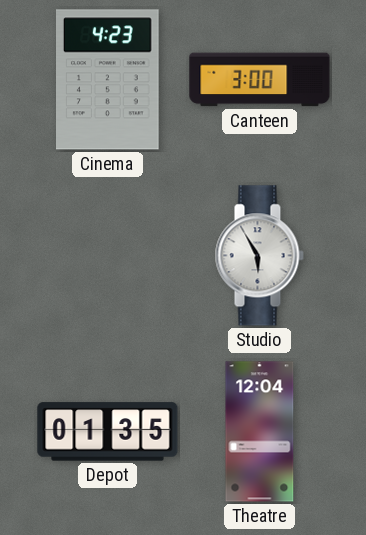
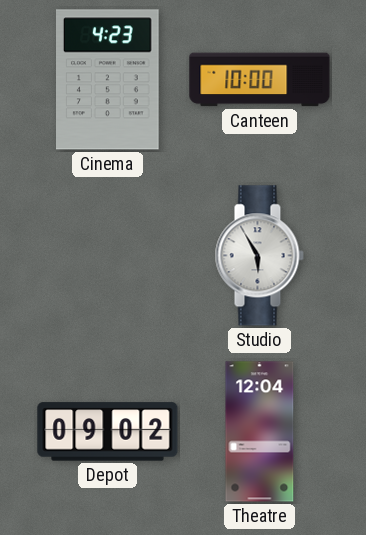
Canteen: 3:00 -> 10:00
Depot: 01:35 -> 09:02
